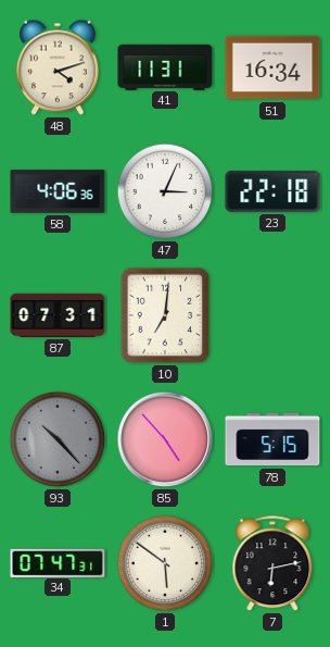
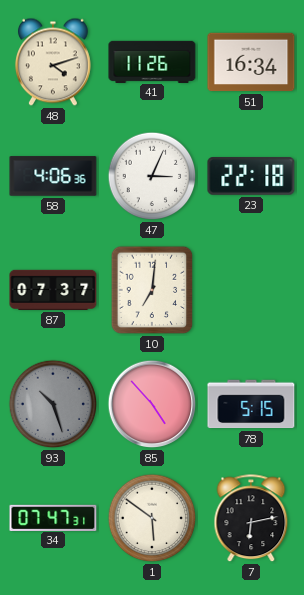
41: 11:31 -> 11:26
87: 07:31 -> 07:37
93: 10:23 -> 10:27
